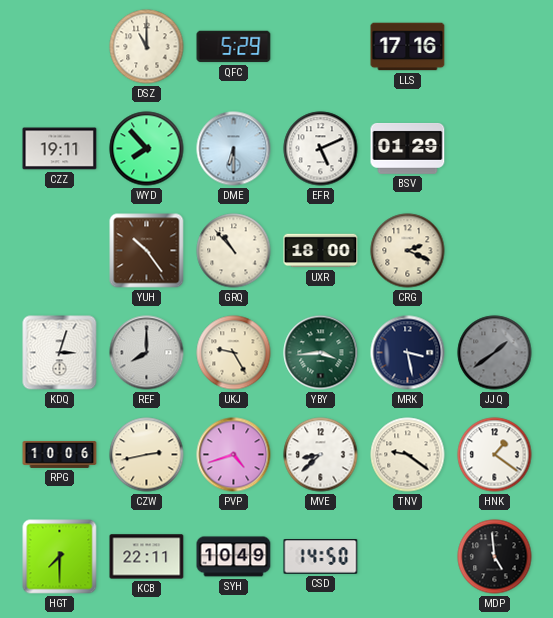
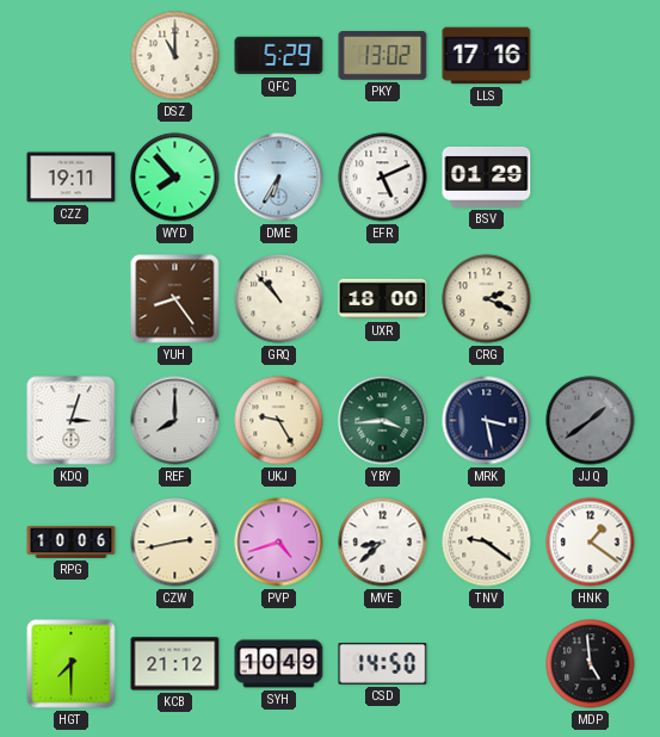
PKY: none -> 13:02
DME: 6:30 -> 6:35
YUH: 10:24 -> 8:24
KCB: 22:11 -> 21:12
